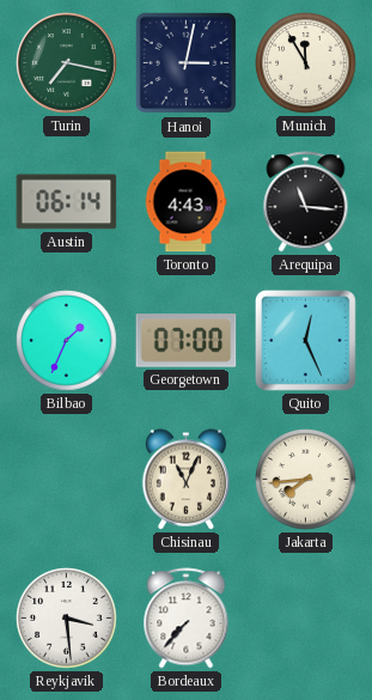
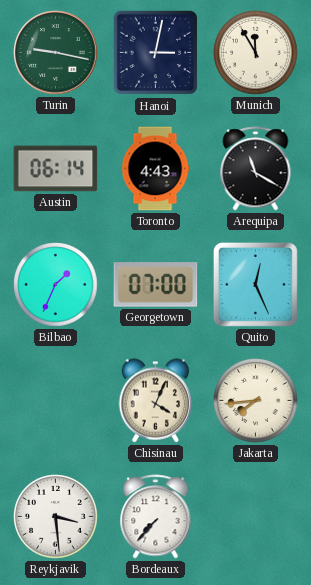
Turin: 7:17 -> 9:17
Arequipa: 11:16 -> 11:20
Chisinau: 11:04 -> 4:04
